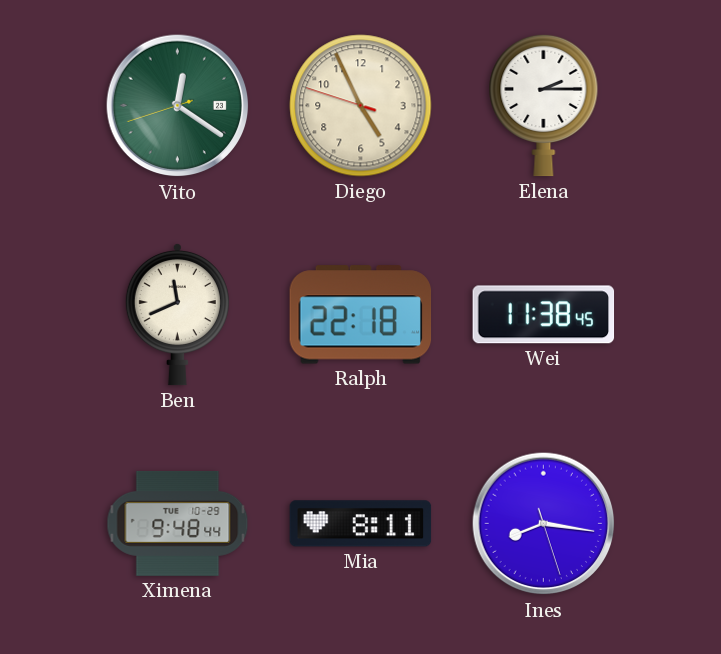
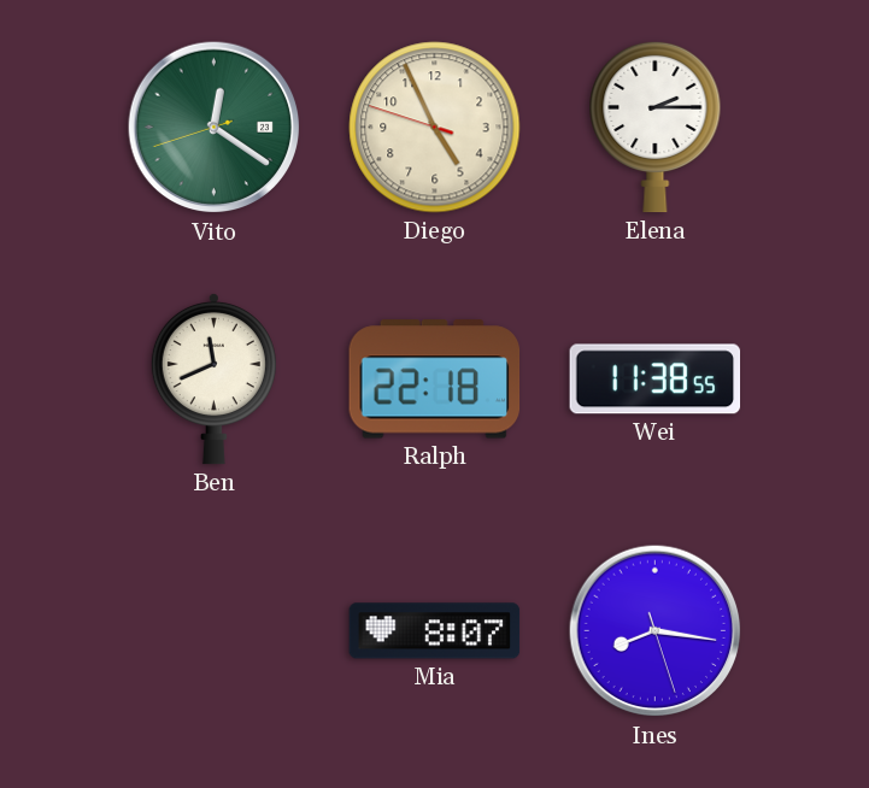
Wei: 11:38:45 -> 11:38:55
Ximena: 9:48 -> none
Mia: 8:11 -> 8:07
